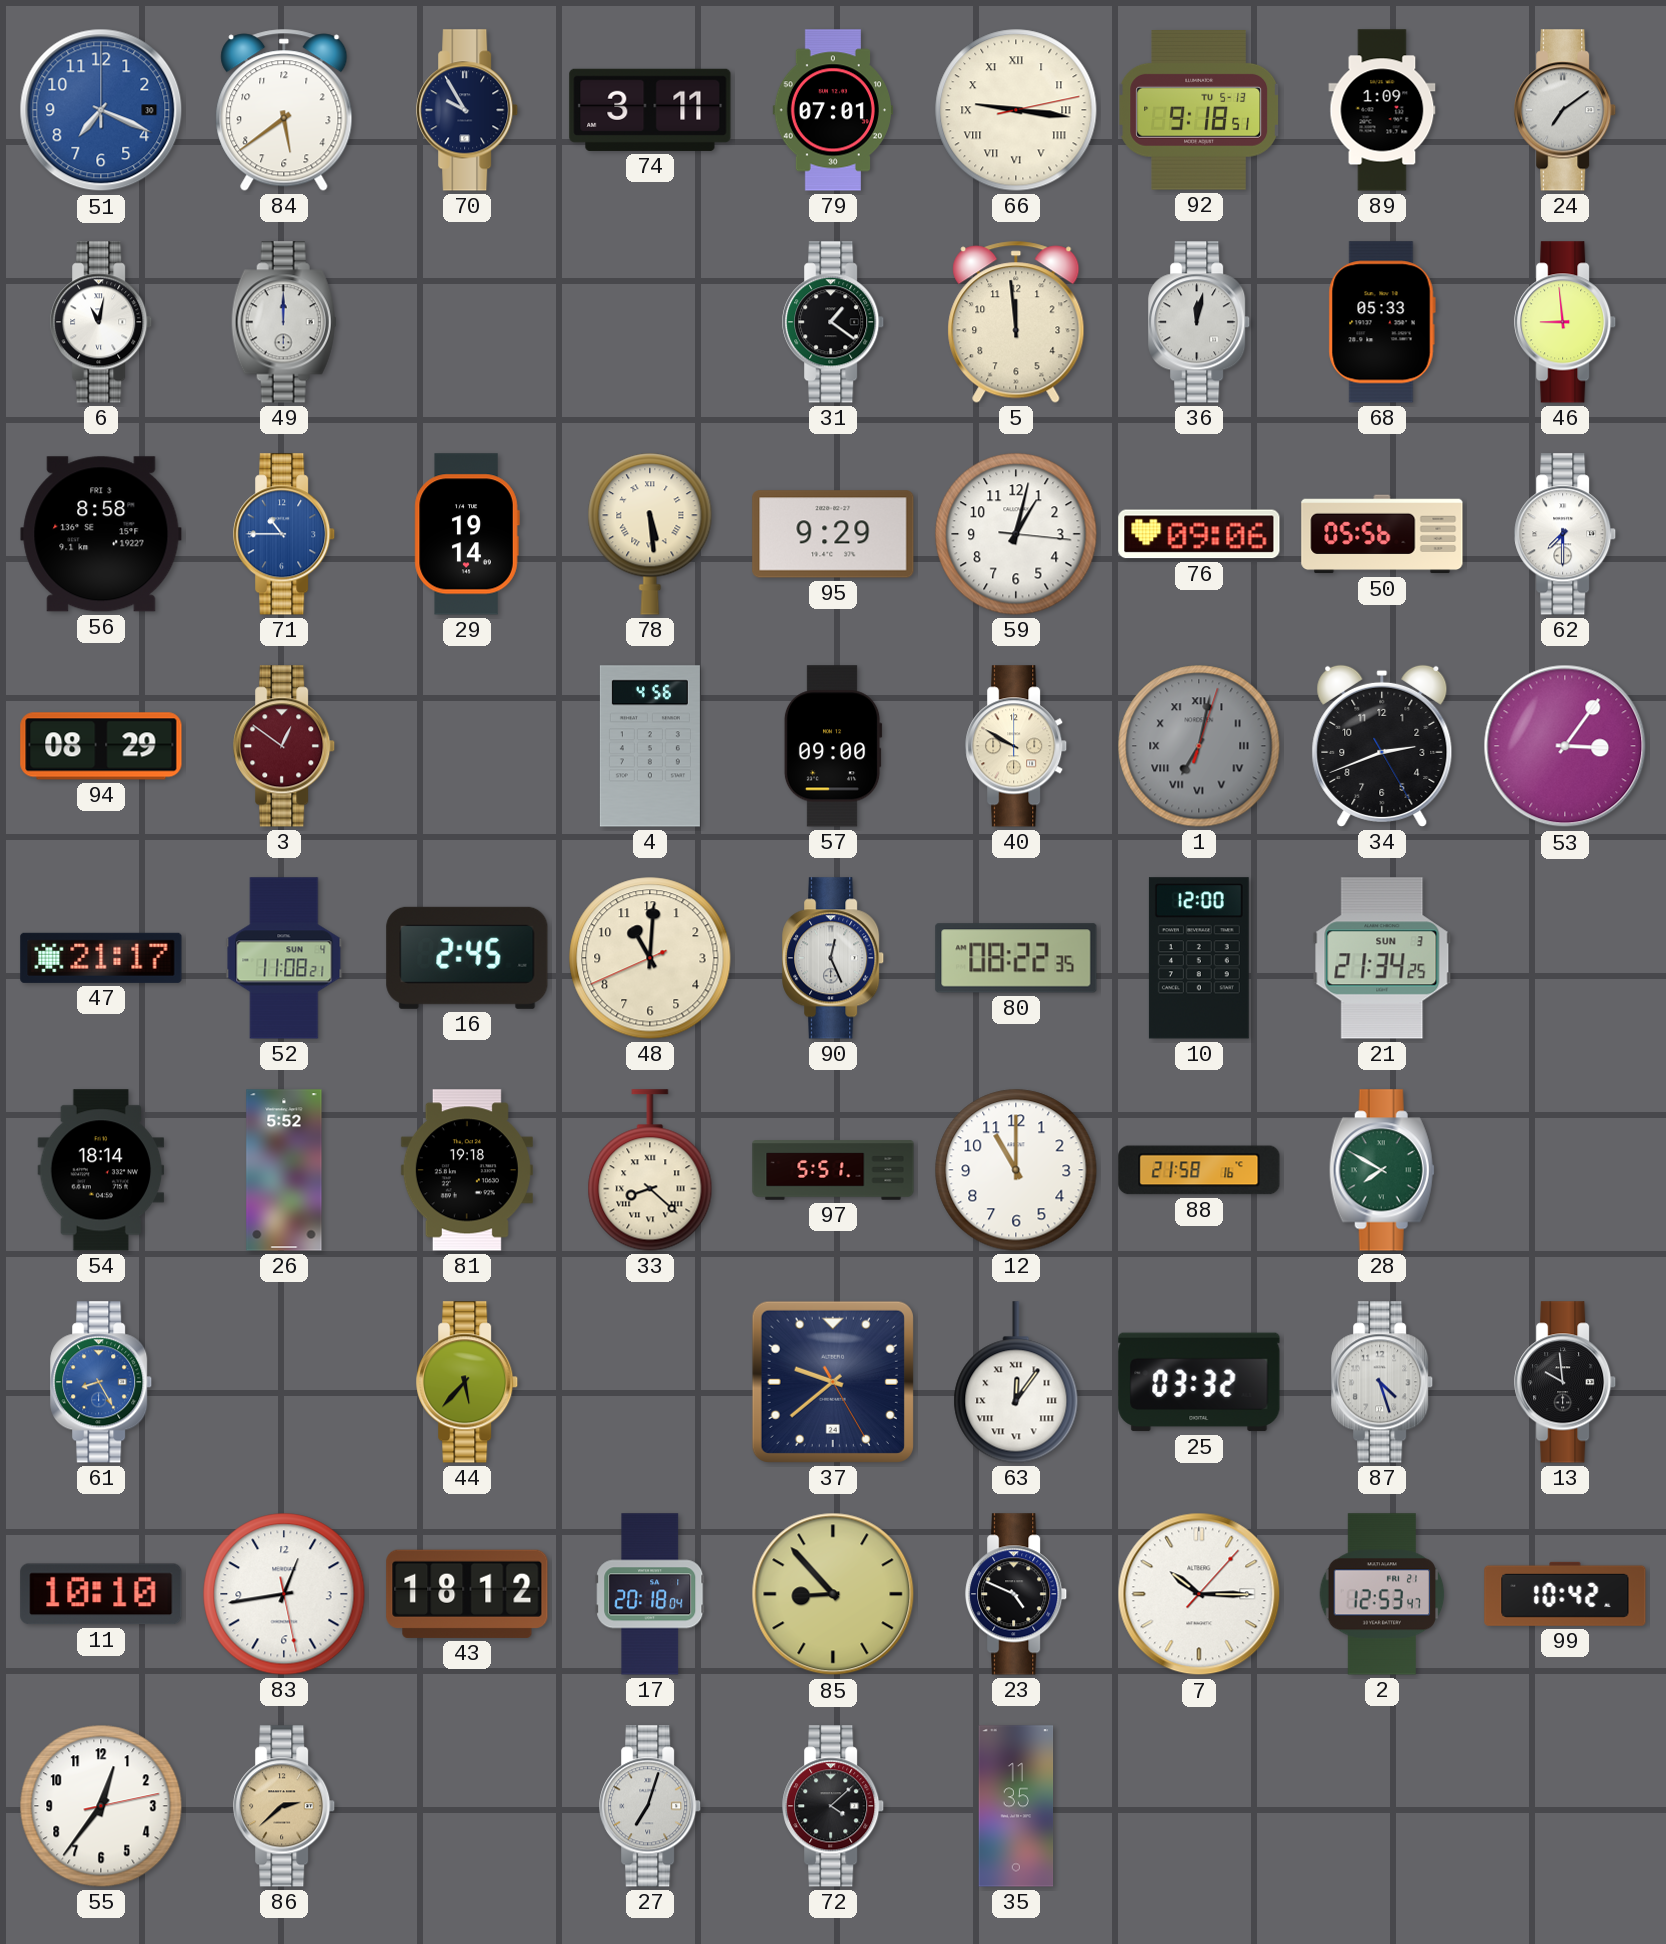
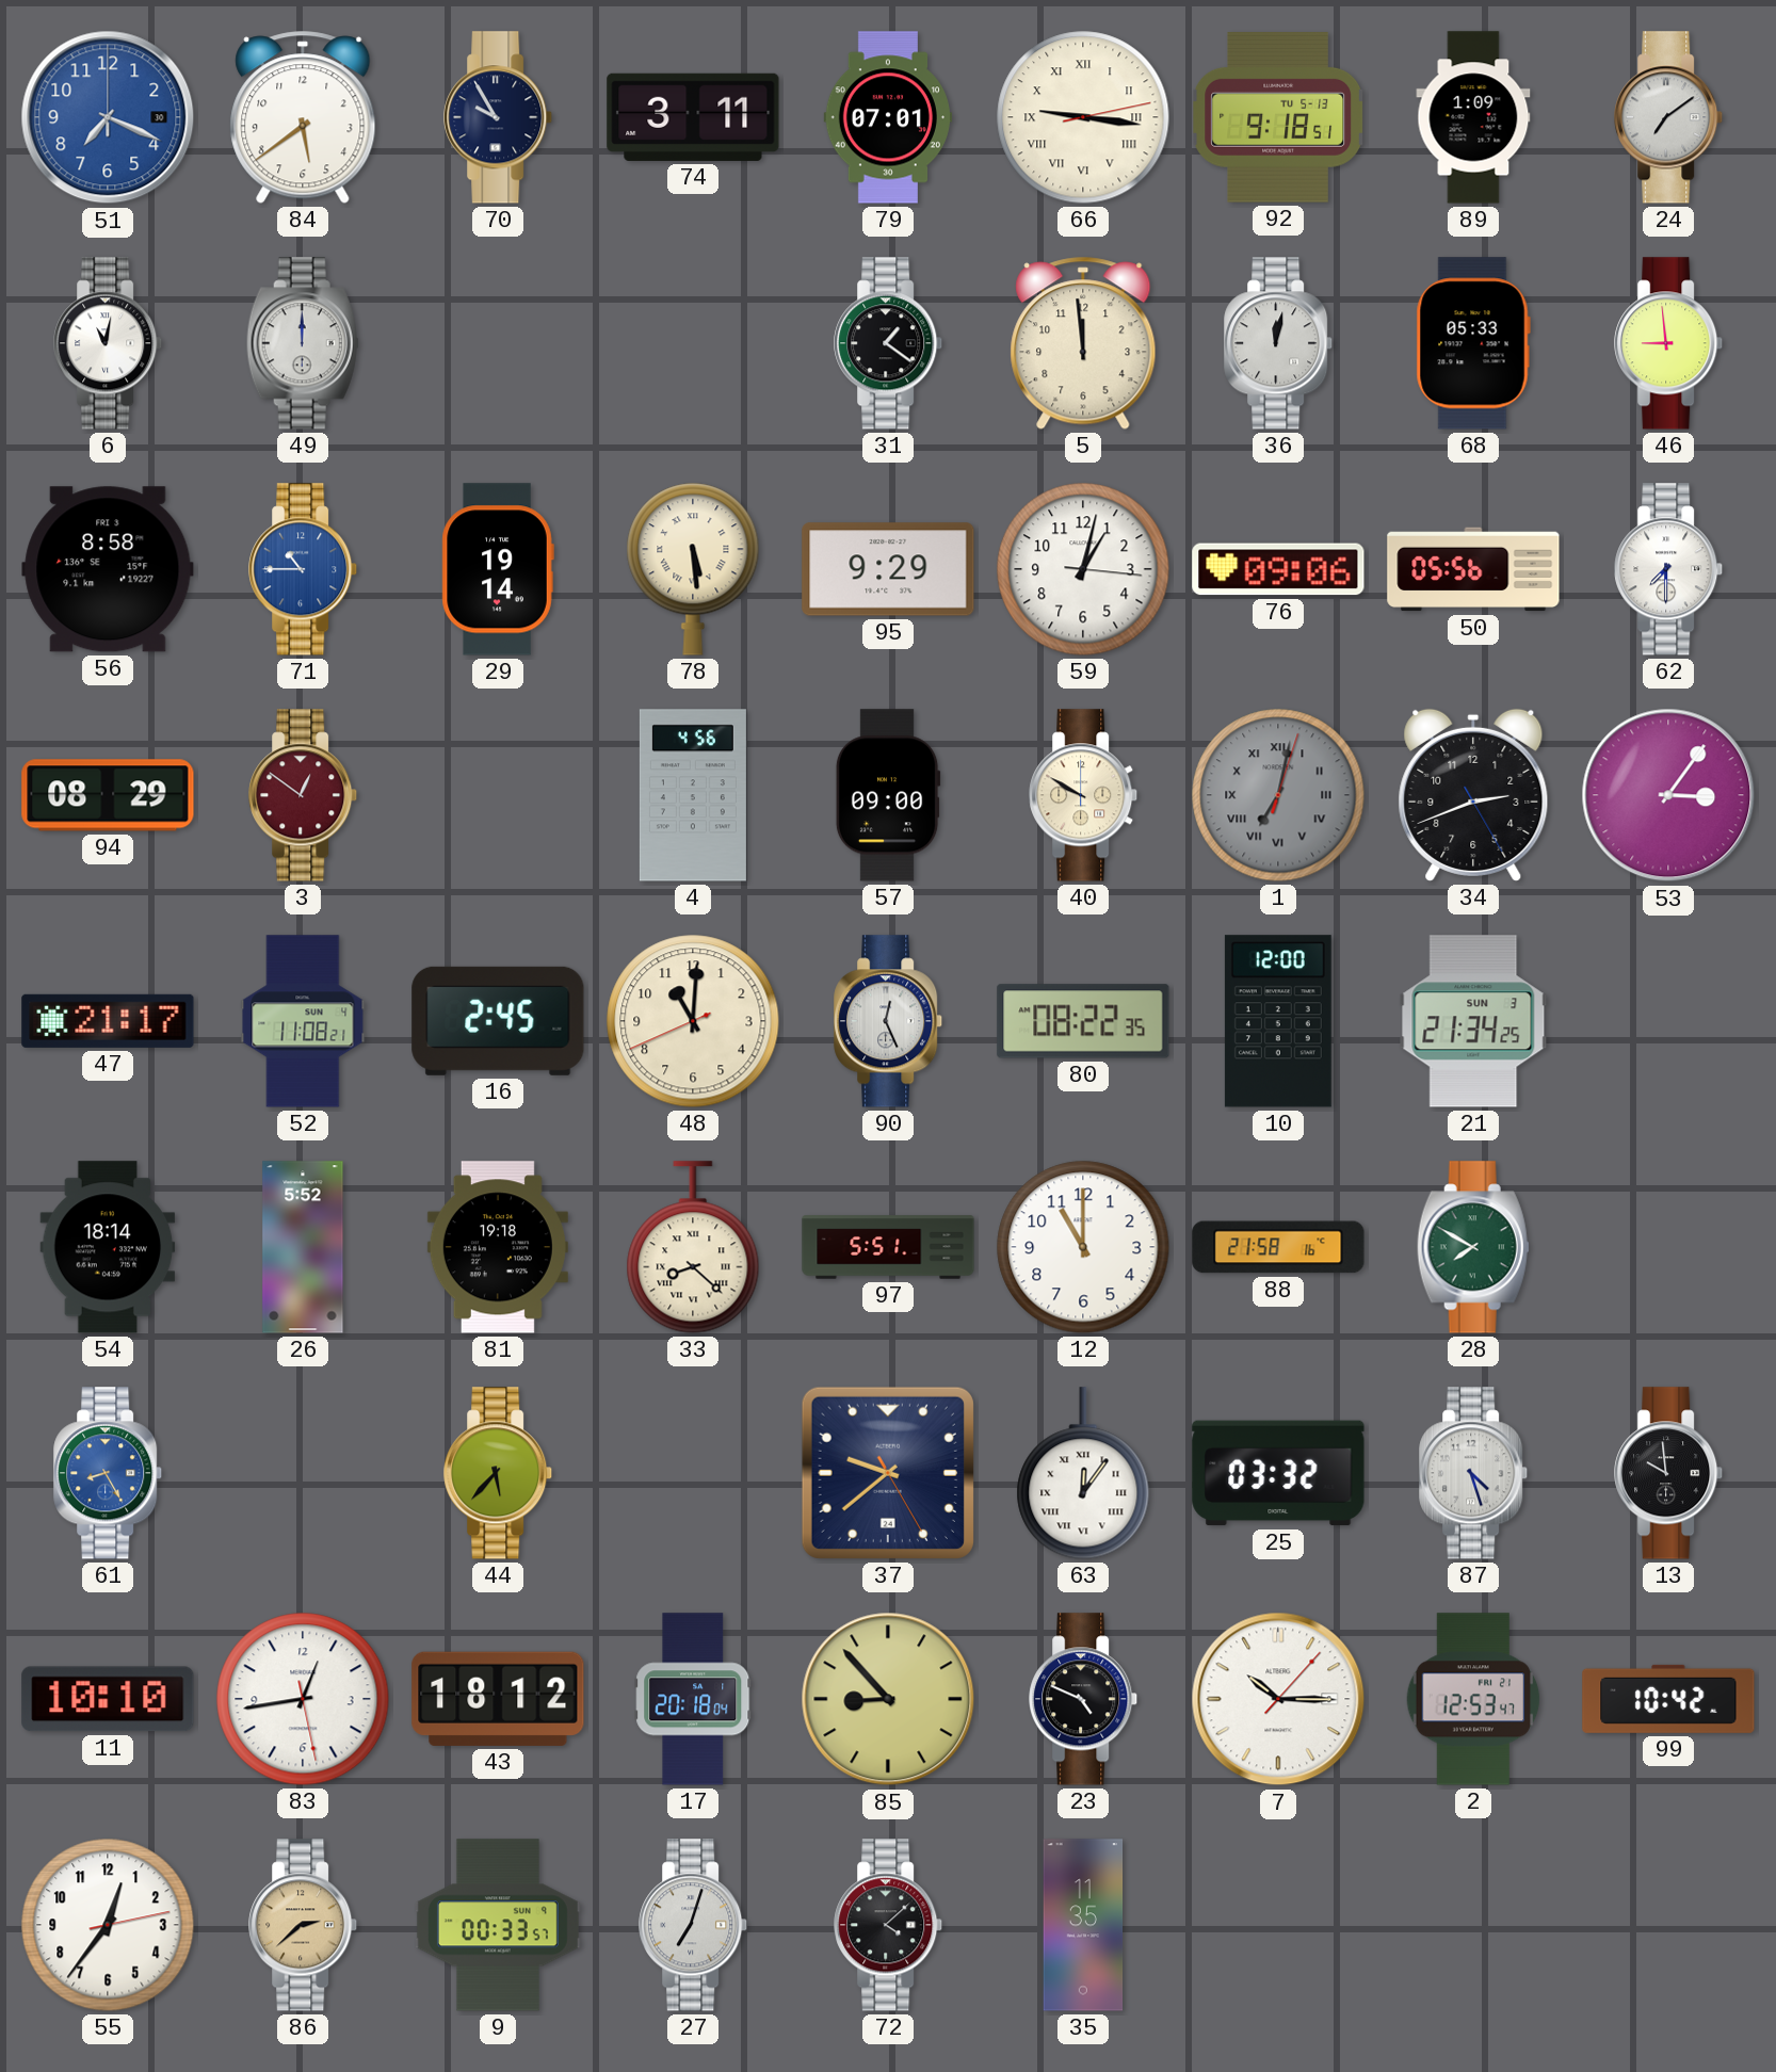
9: none -> 00:33
